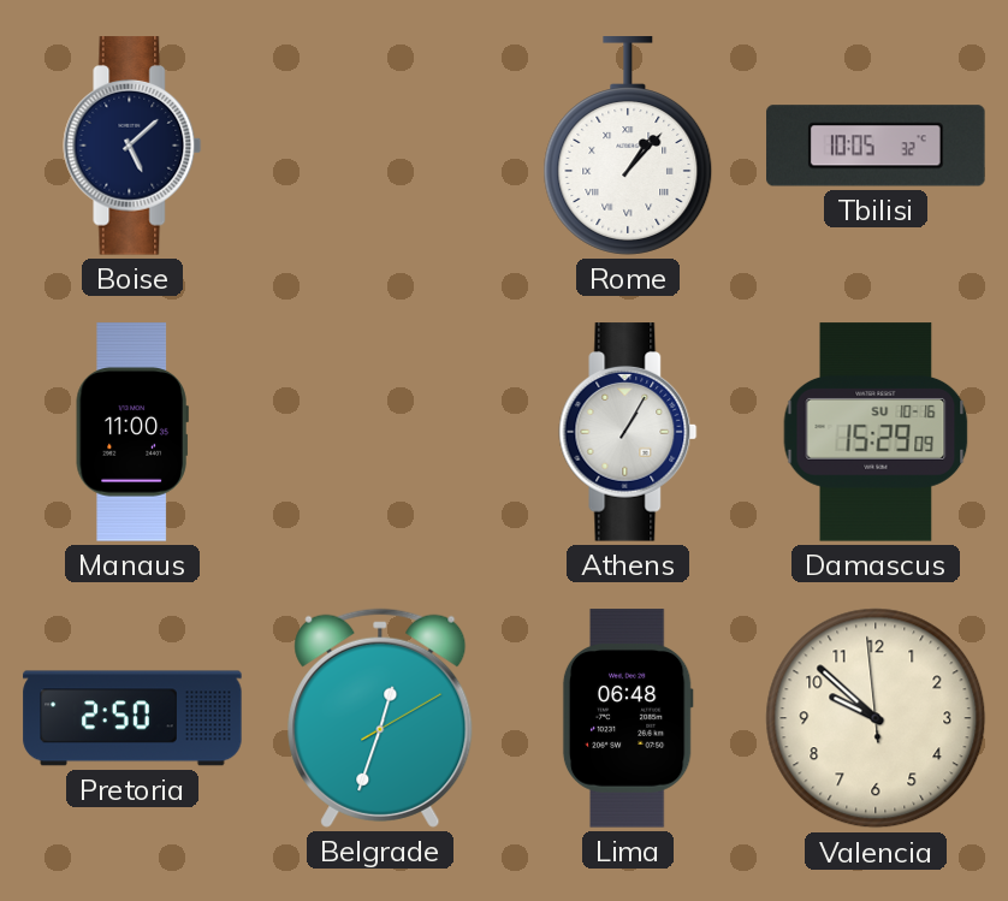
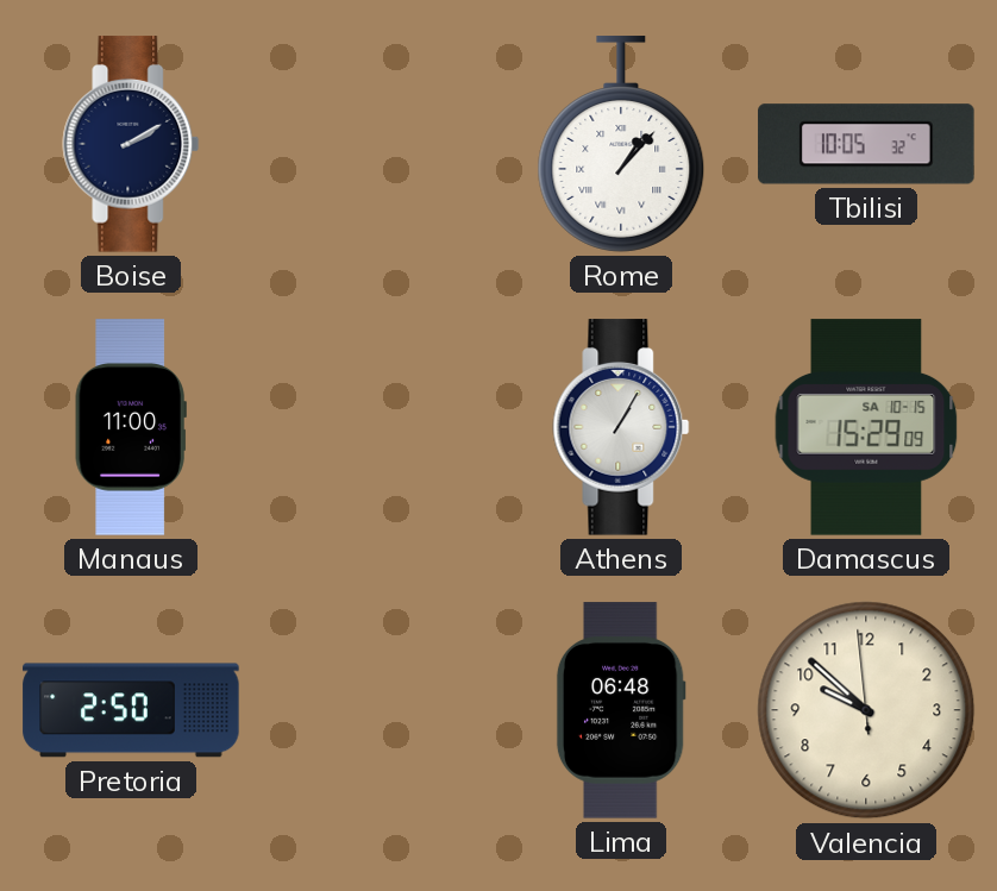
Boise: 5:08 -> 2:10
Damascus date: SU 10-16 -> SA 10-15
Belgrade: 12:33 -> none
